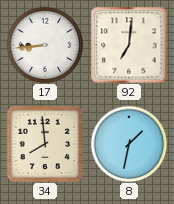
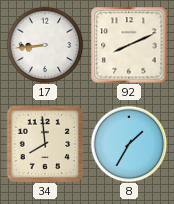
92: 7:01 -> 8:11
8: 1:32 -> 1:35
